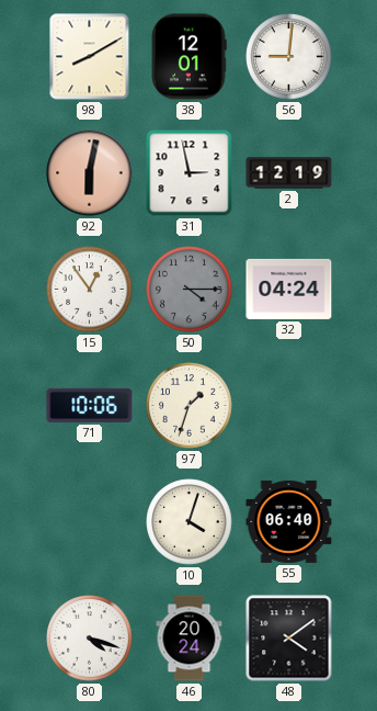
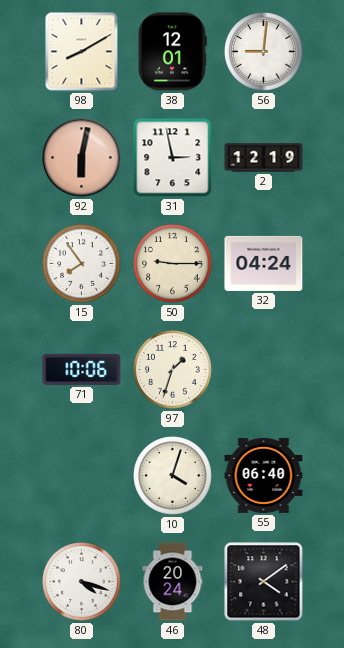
15: 12:54 -> 7:54
50: 4:15 -> 9:15
50 dial: grey -> cream
